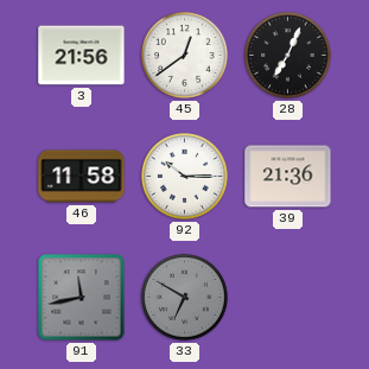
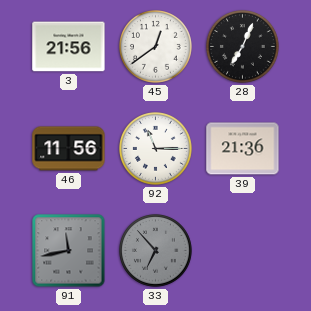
46: 11:58 -> 11:56
92: 10:15 -> 11:15
33: 6:50 -> 6:53
